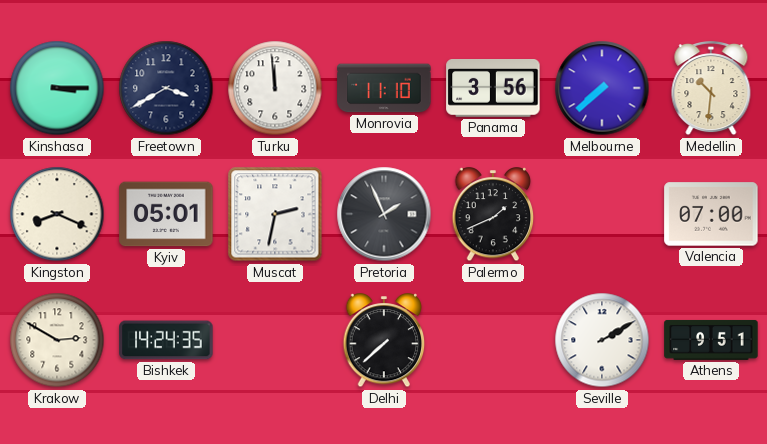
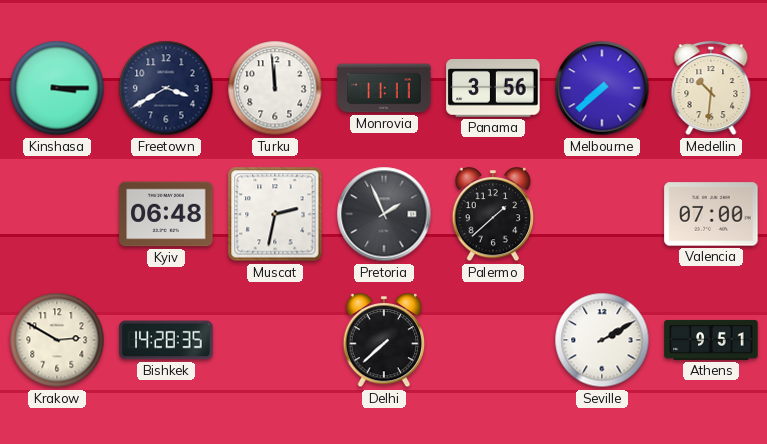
Monrovia: 11:10 -> 11:11
Kingston: 8:19 -> none
Kyiv: 05:01 -> 06:48
Palermo: 1:41 -> 1:38
Bishkek: 14:24 -> 14:28
